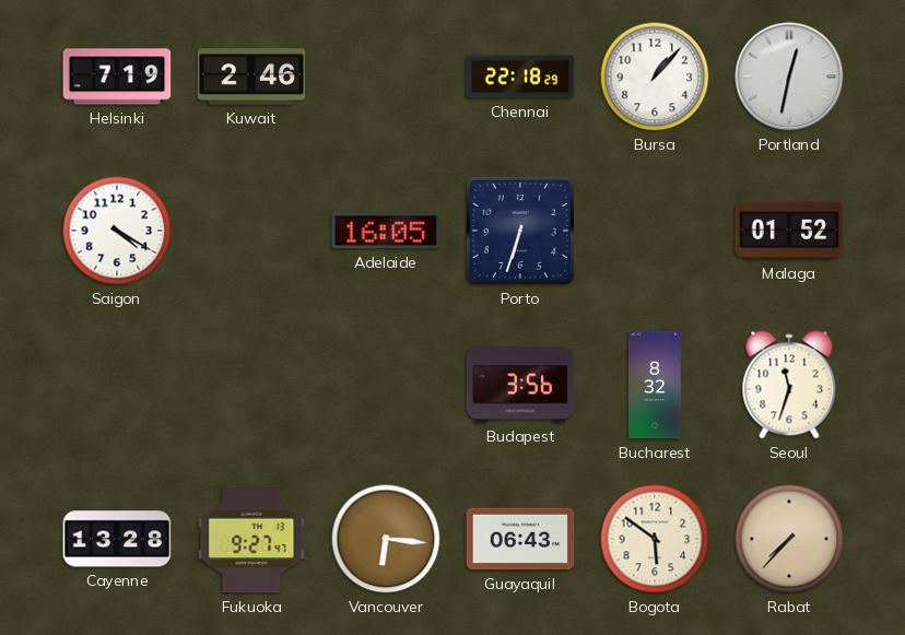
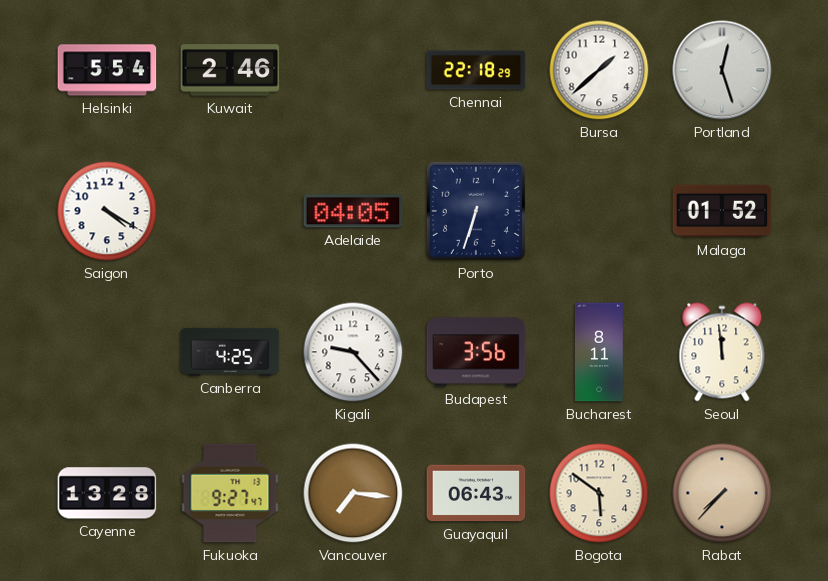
Helsinki: 7:19 -> 5:54
Bursa: 1:07 -> 1:38
Portland: 12:32 -> 12:27
Adelaide: 16:05 -> 04:05
Canberra: none -> 4:25
Kigali: none -> 9:23
Bucharest: 8:32 -> 8:11
Seoul: 11:33 -> 11:59
Vancouver: 6:16 -> 7:16
